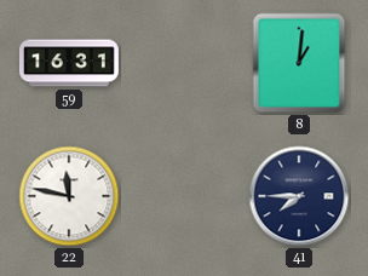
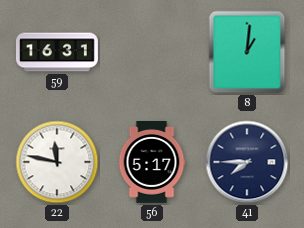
56: none -> 5:17
